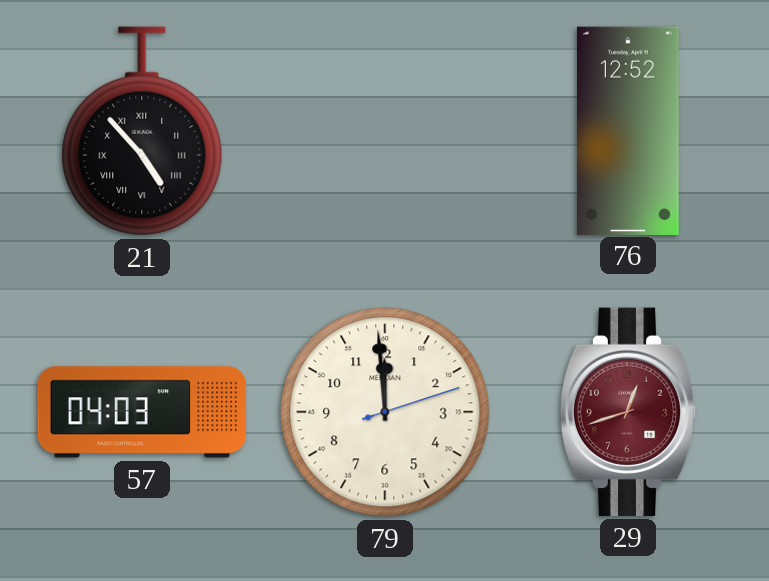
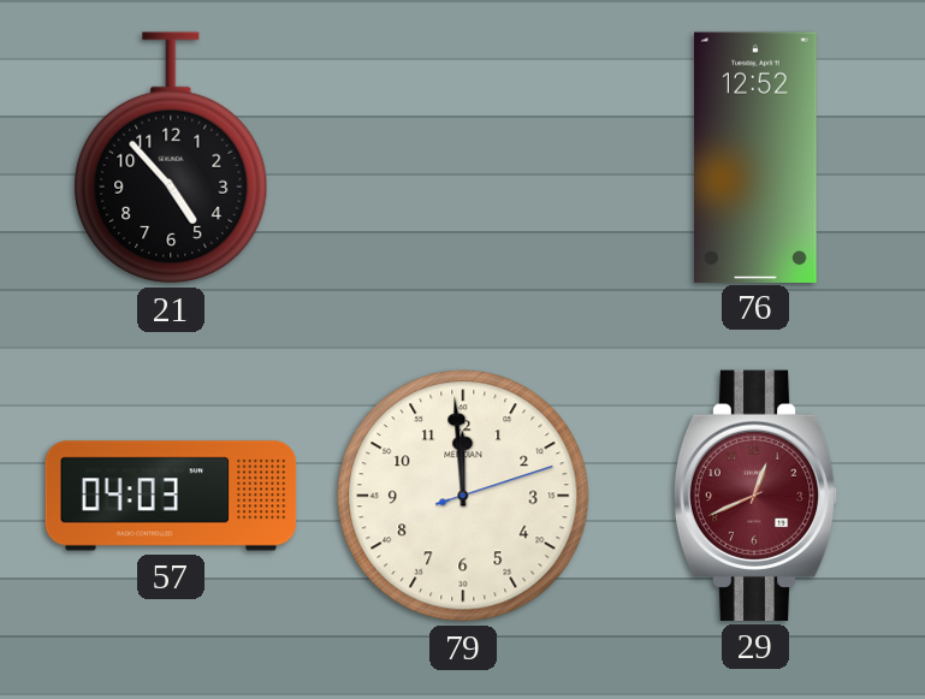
21 numerals: Roman -> Arabic
29: 12:42 -> 12:41
